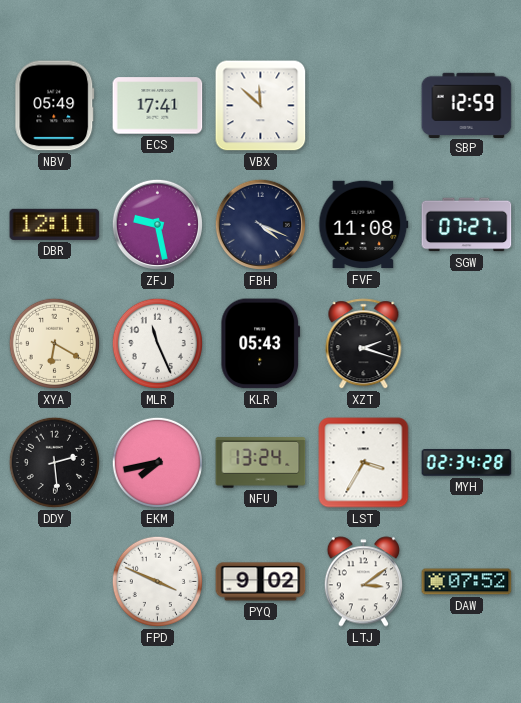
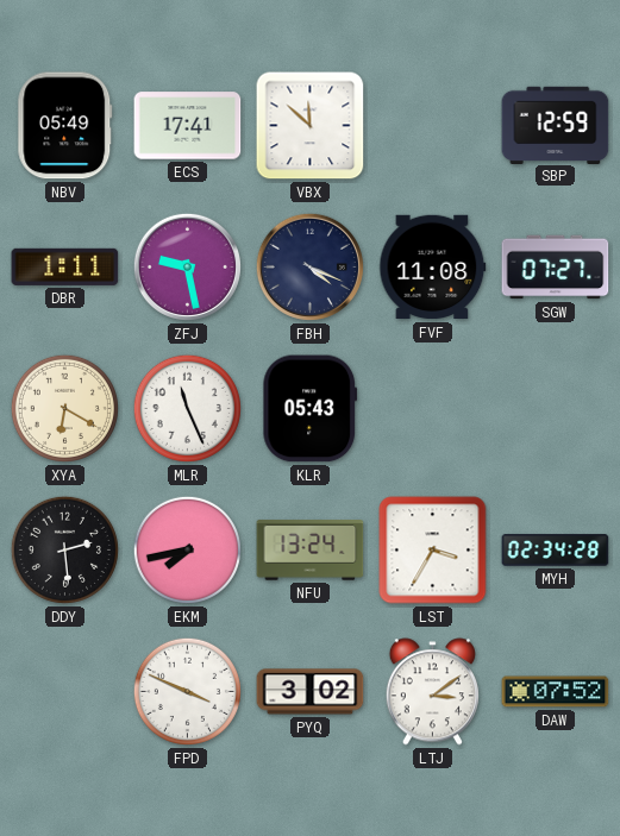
DBR: 12:11 -> 1:11
XZT: 2:18 -> none
PYQ: 9:02 -> 3:02
